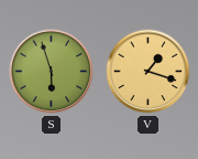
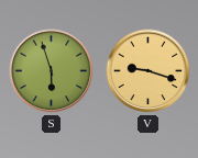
V: 1:18 -> 9:18
